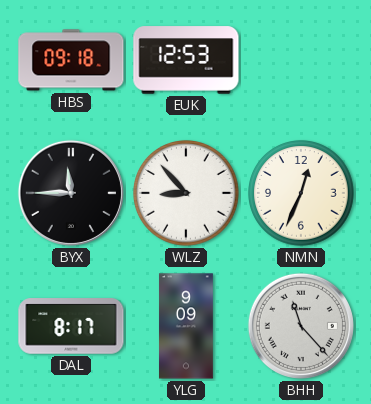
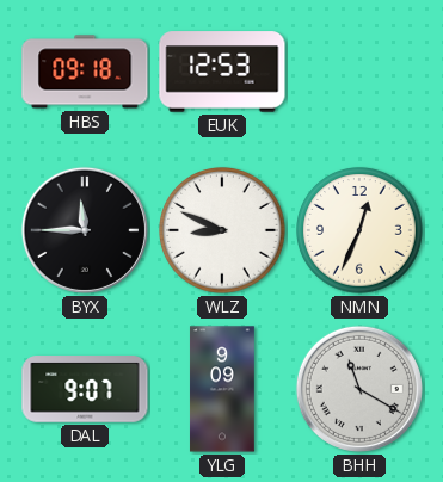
WLZ: 8:53 -> 8:49
DAL: 8:17 -> 9:07
BHH: 11:23 -> 11:20
